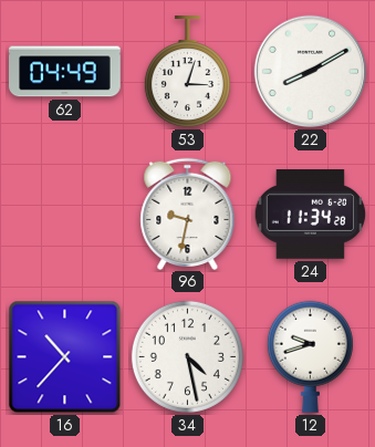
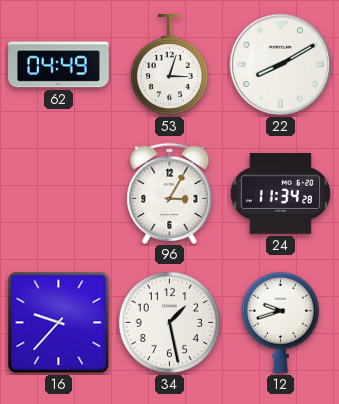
96: 9:32 -> 3:05
16: 10:37 -> 9:37
34: 4:28 -> 1:28
